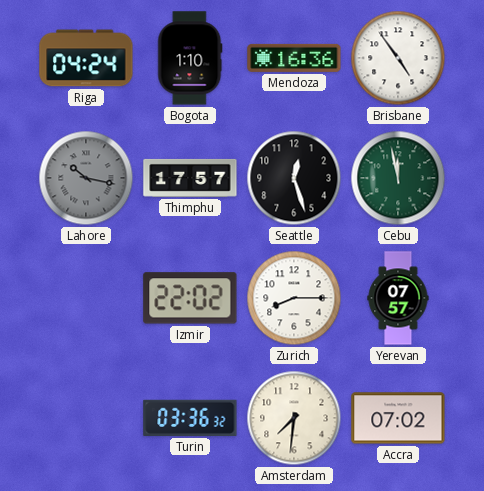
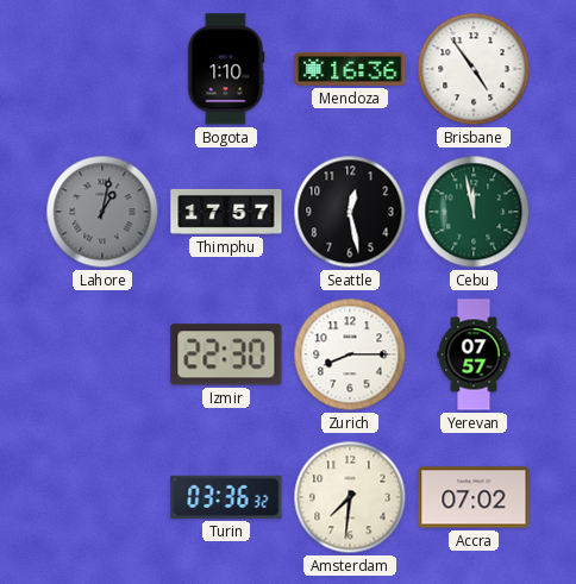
Riga: 04:24 -> none
Lahore: 10:17 -> 1:02
Seattle: 12:27 -> 12:28
Izmir: 22:02 -> 22:30
